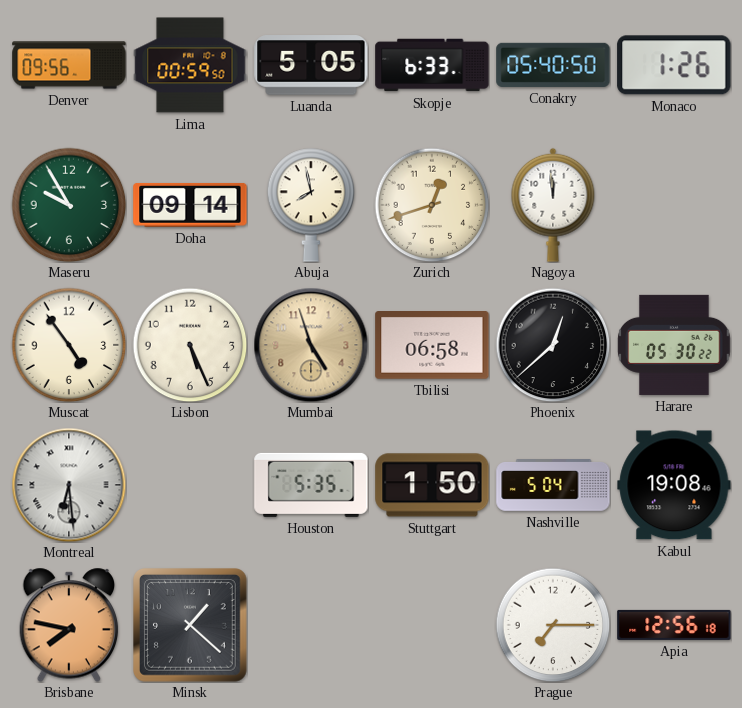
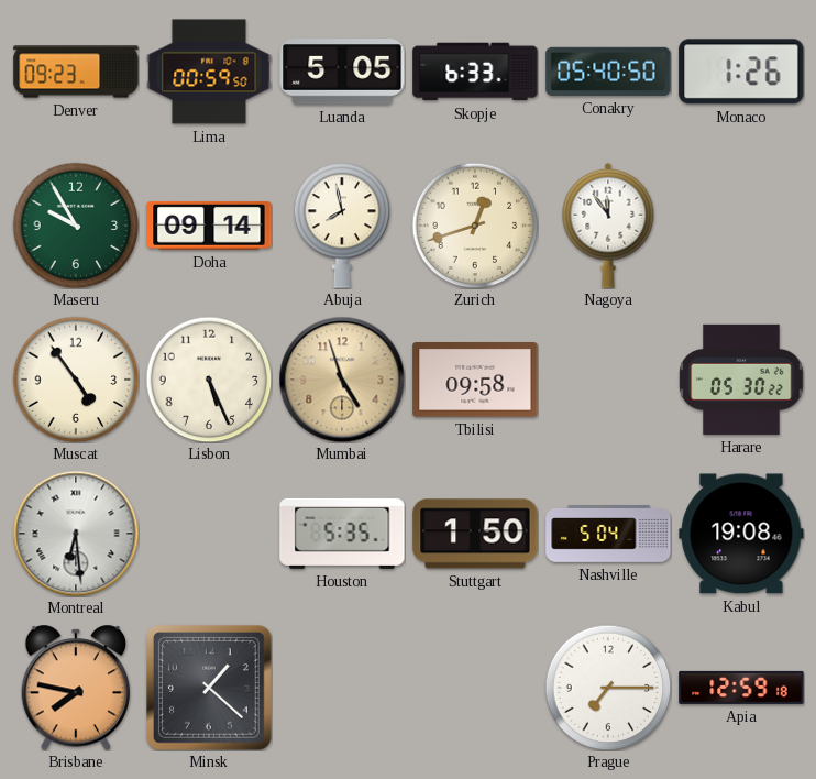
Denver: 09:56 -> 09:23
Nagoya: 11:59 -> 11:54
Tbilisi: 06:58 -> 09:58
Phoenix: 12:38 -> none
Apia: 12:56 -> 12:59
